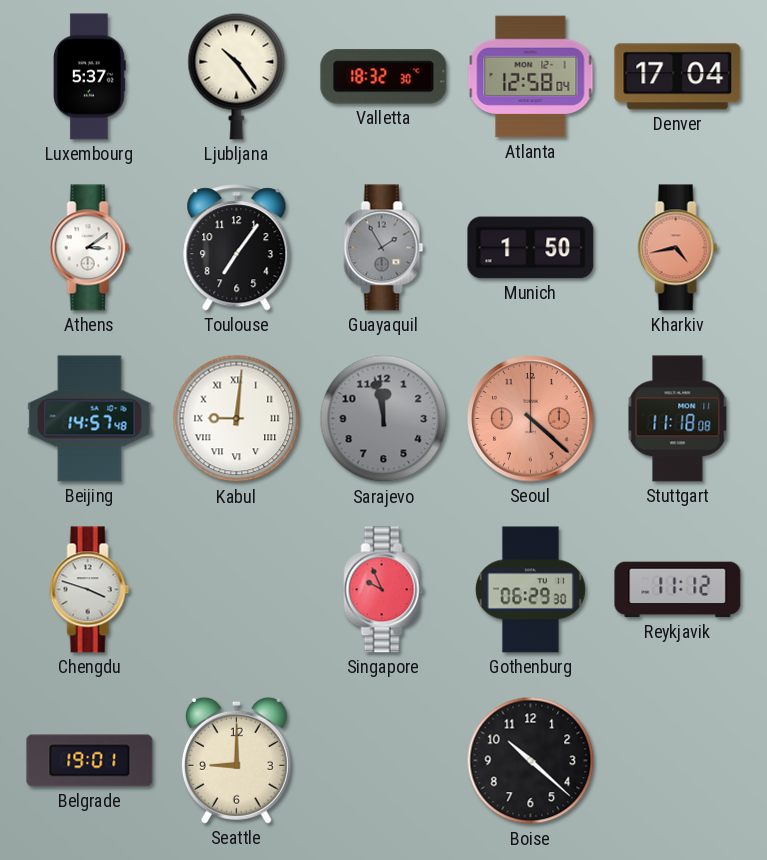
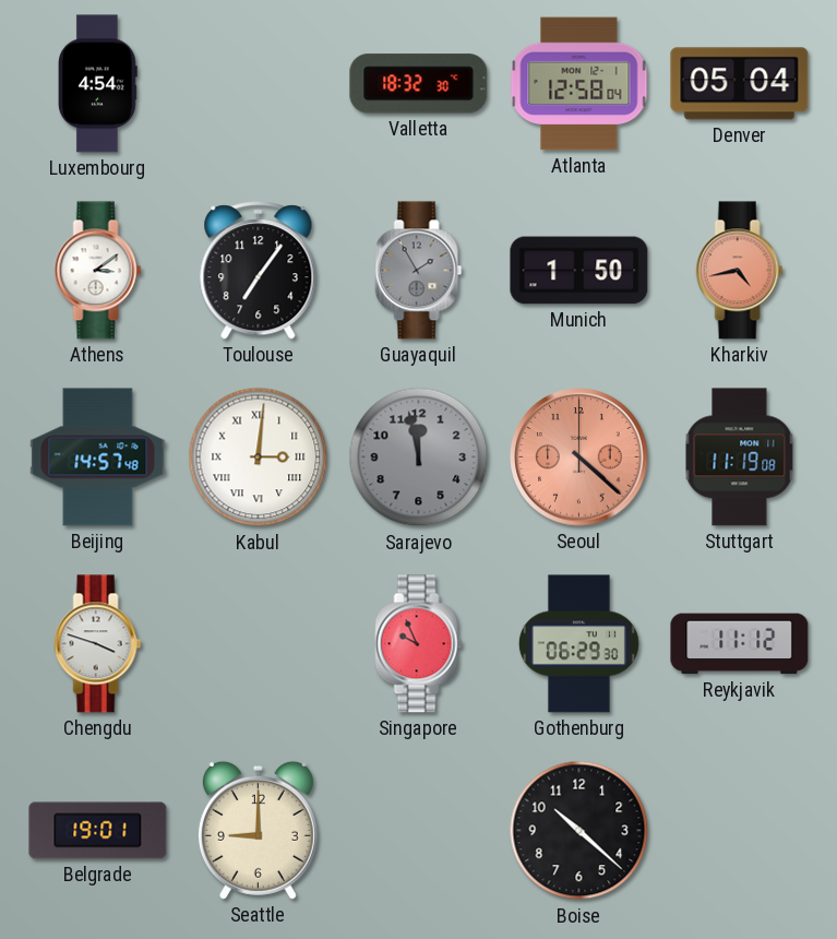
Luxembourg: 5:37 -> 4:54
Ljubljana: 10:24 -> none
Denver: 17:04 -> 05:04
Kabul: 9:01 -> 3:01
Stuttgart: 11:18 -> 11:19
